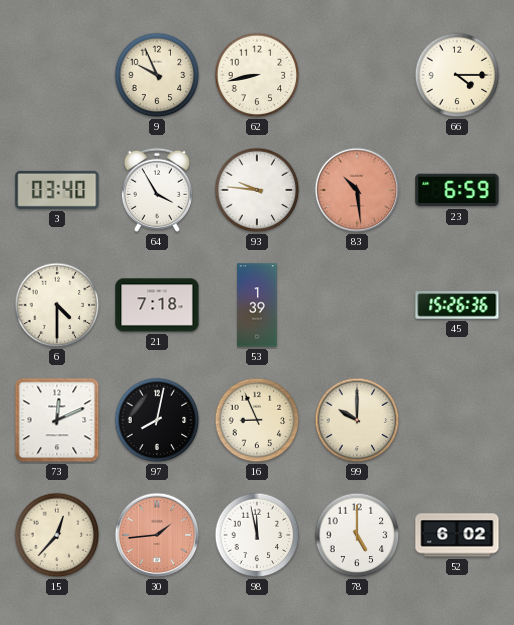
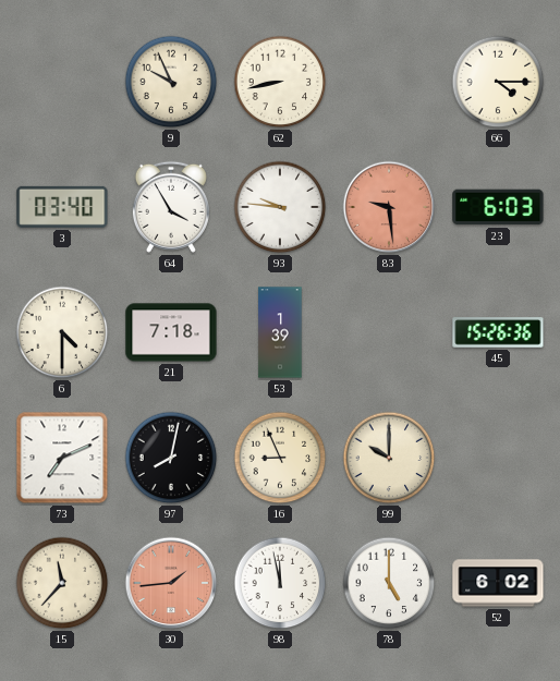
83: 10:29 -> 9:29
23: 6:59 -> 6:03
73: 12:11 -> 7:11
15: 12:37 -> 11:37
